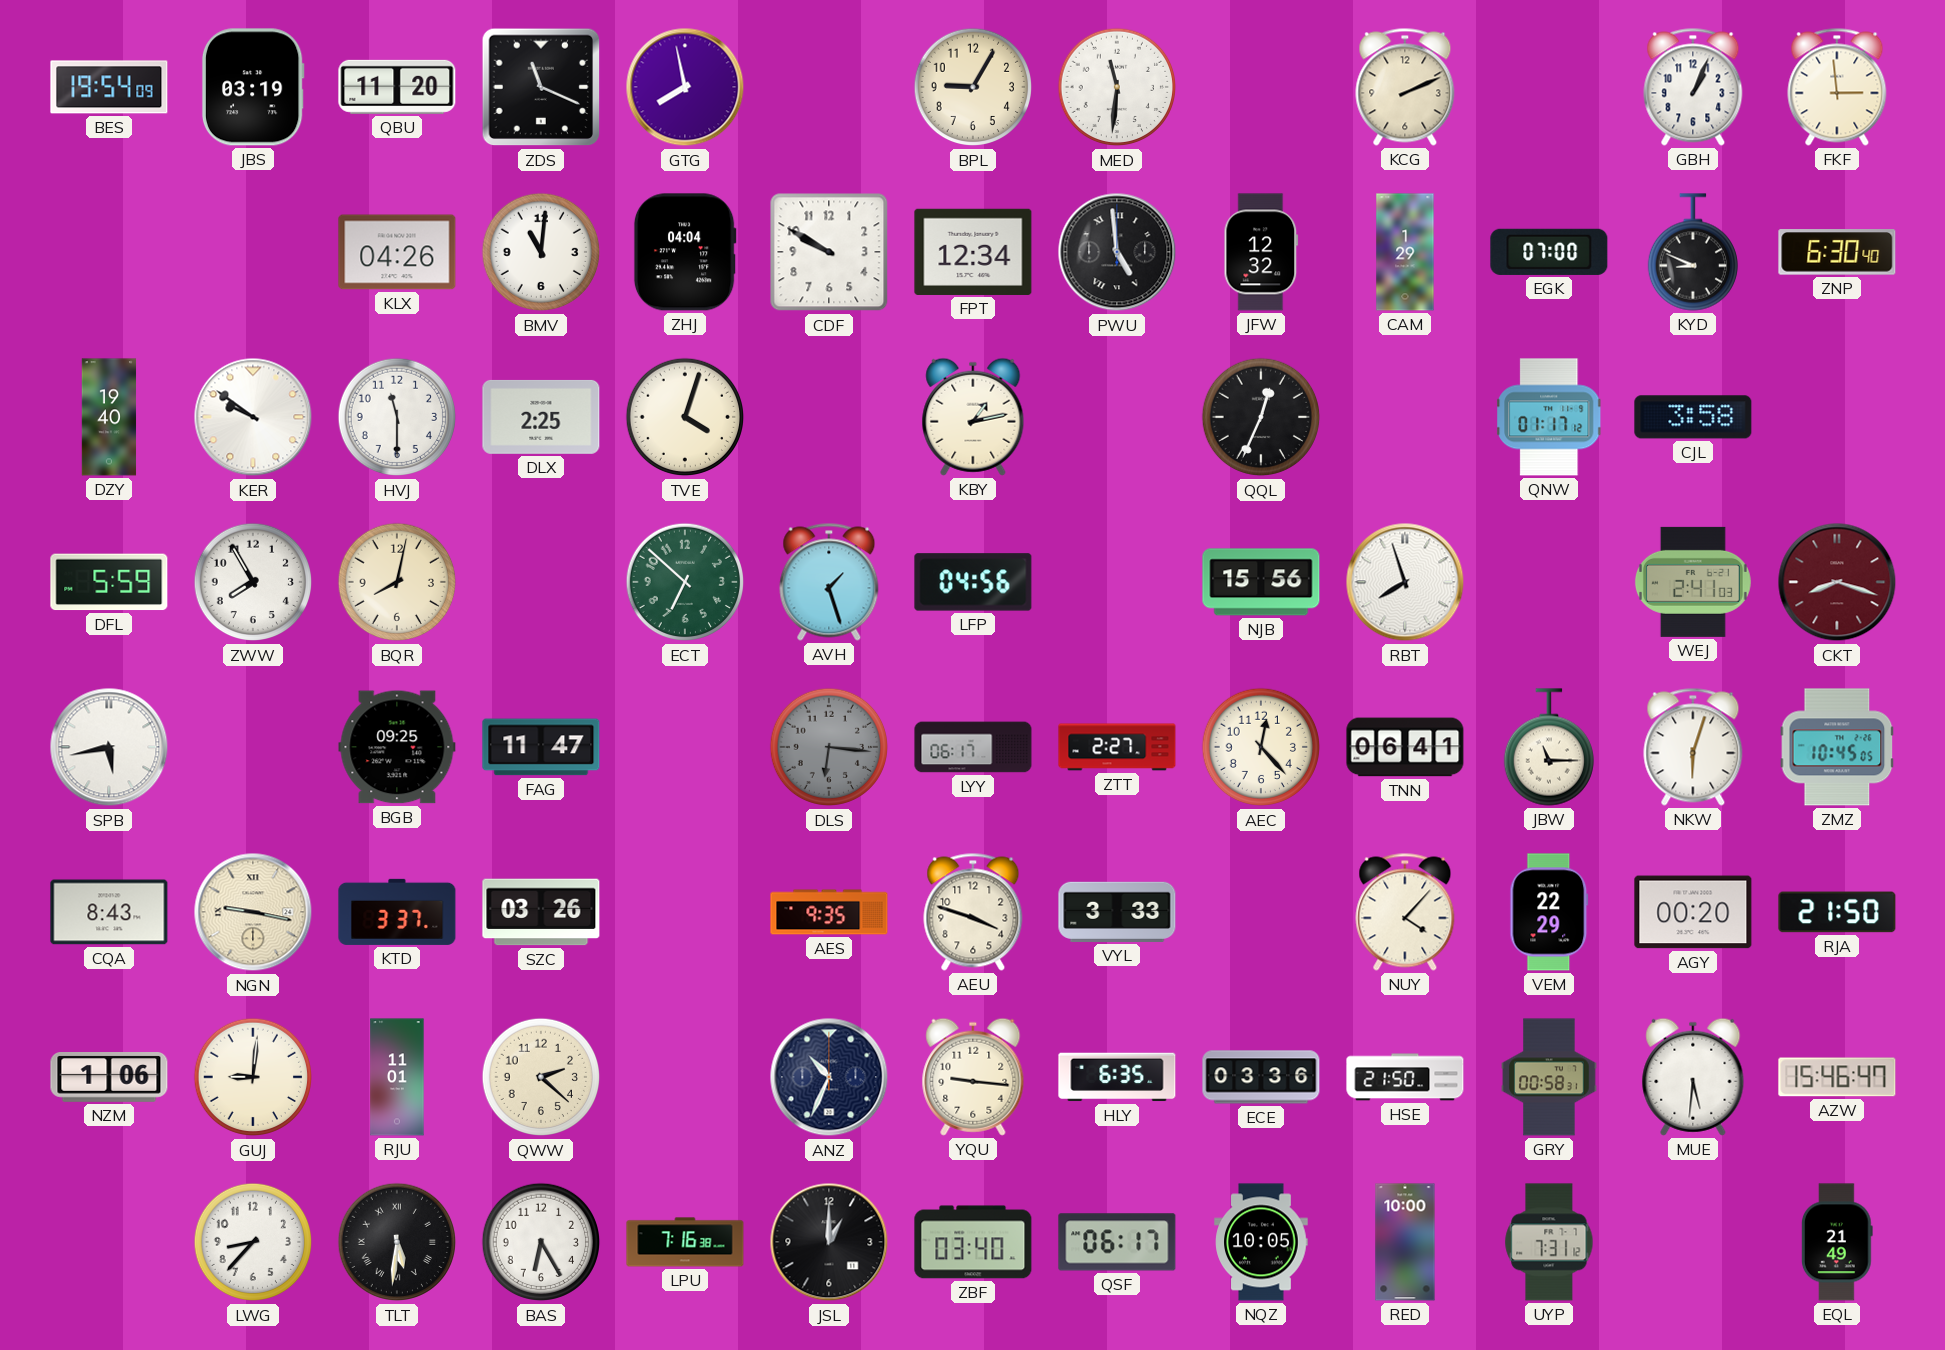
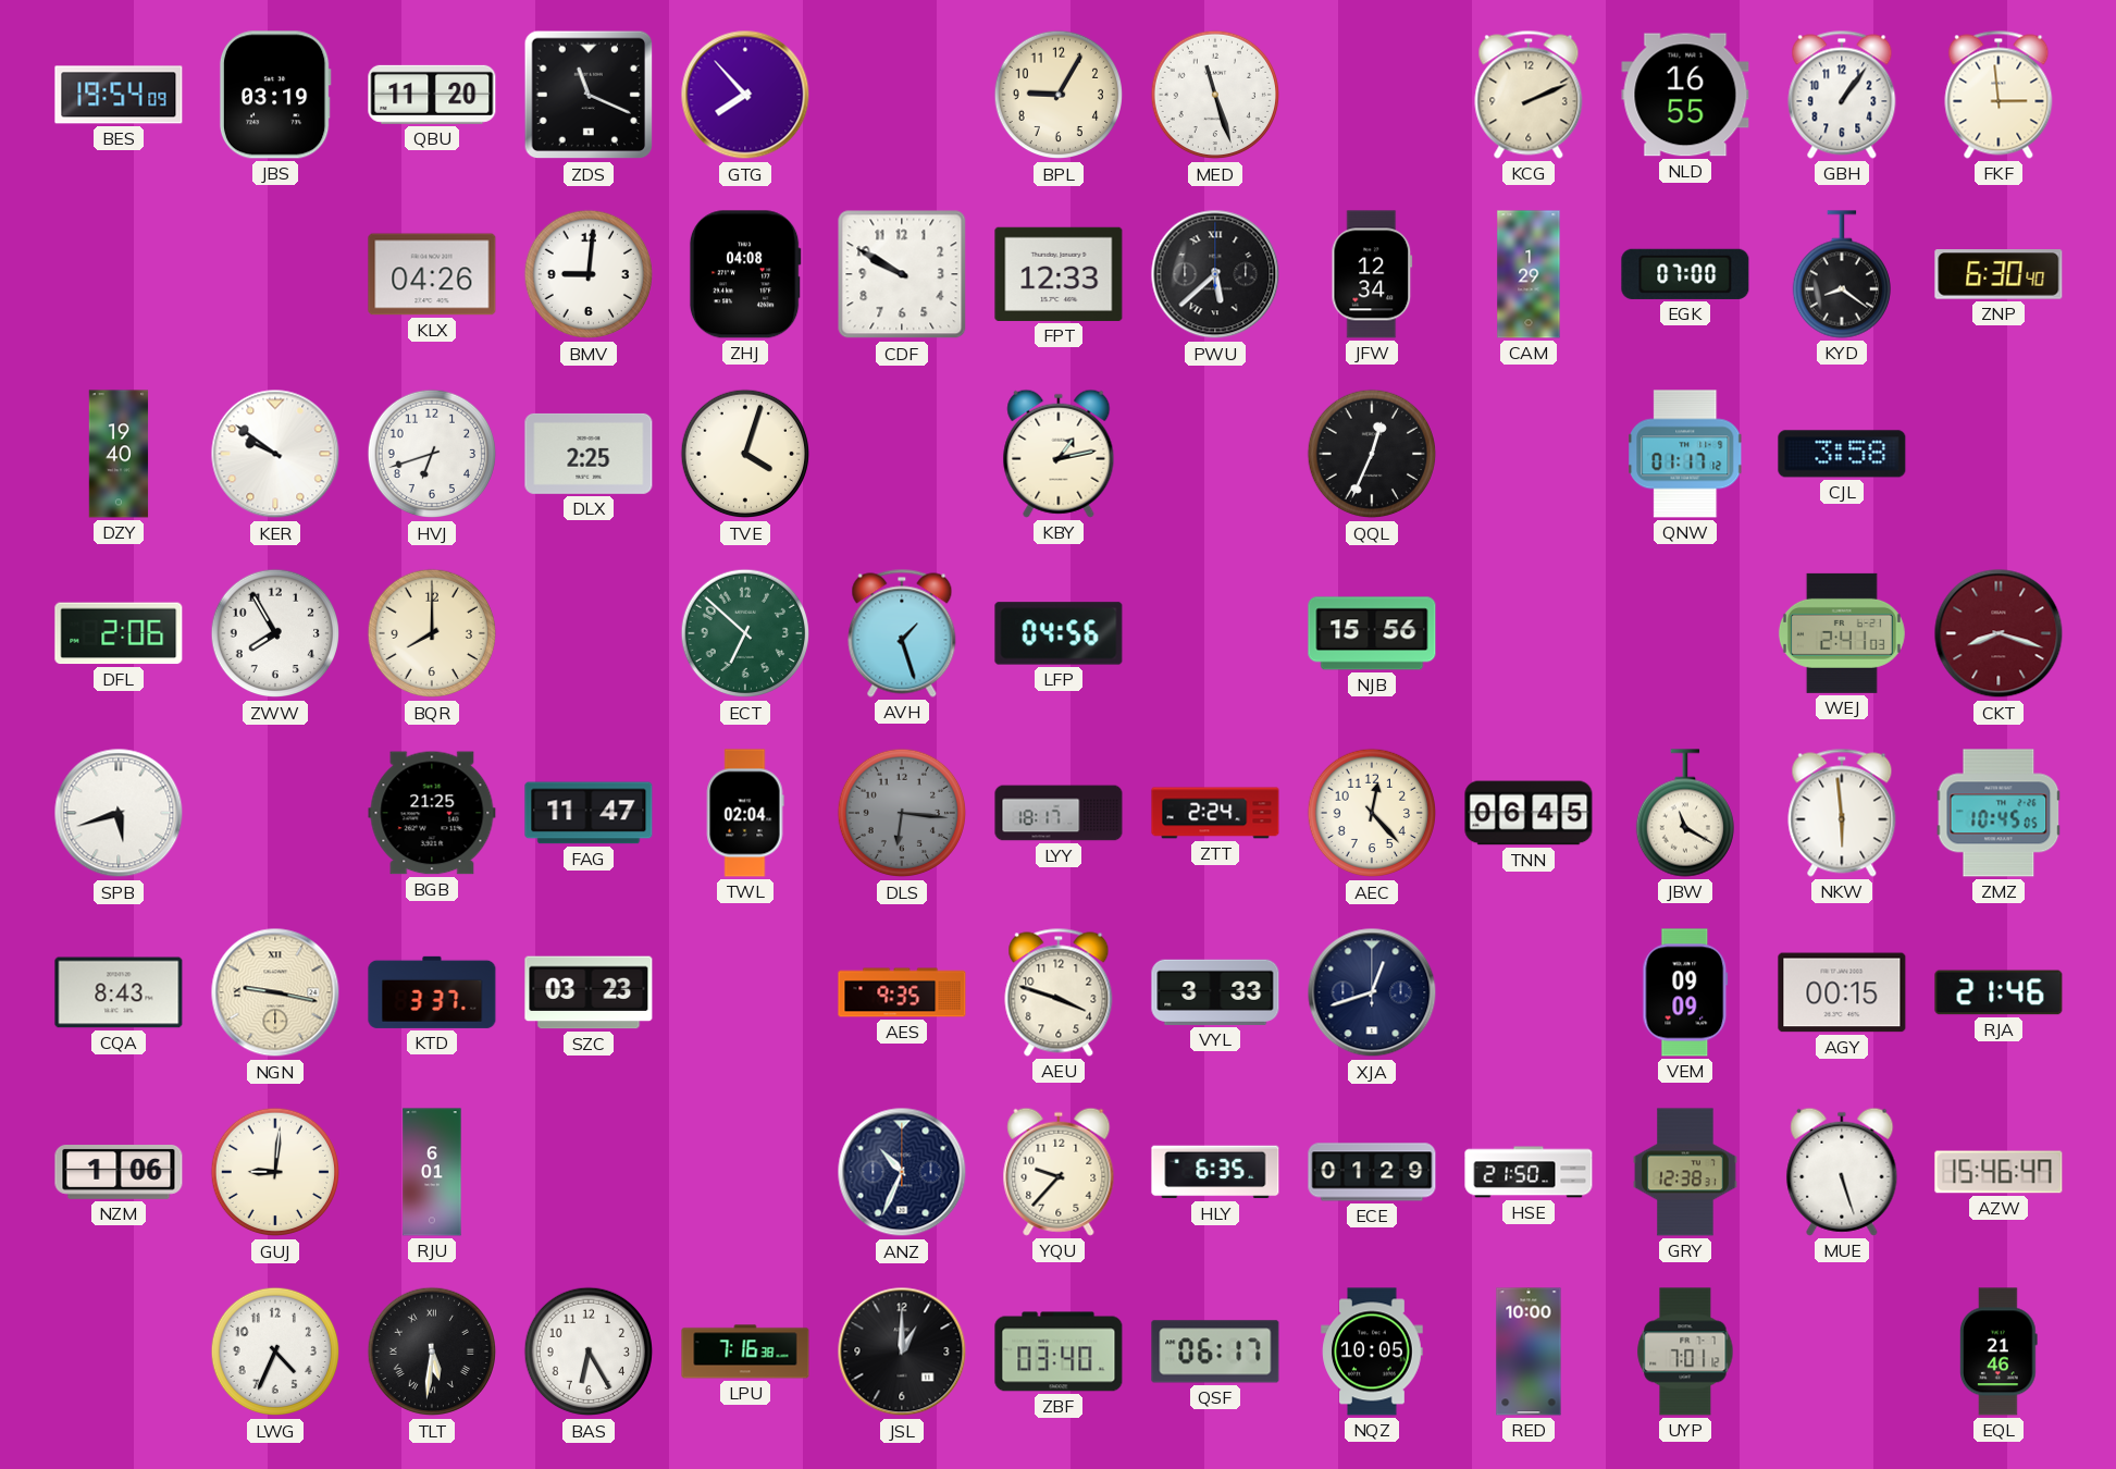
GTG: 7:58 -> 7:53
MED: 11:31 -> 11:27
NLD: none -> 16:55
GBH: 1:04 -> 1:06
BMV: 11:01 -> 9:01
ZHJ: 04:04 -> 04:08
FPT: 12:34 -> 12:33
PWU: 4:59 -> 5:38
JFW: 12:32 -> 12:34
KYD: 8:49 -> 8:21
HVJ: 11:30 -> 6:42
DFL: 5:59 -> 2:06
BQR: 8:02 -> 8:00
RBT: 7:57 -> none
SPB: 5:43 -> 5:42
BGB: 09:25 -> 21:25
TWL: none -> 02:04
LYY: 06:17 -> 18:17
ZTT: 2:27 -> 2:24
TNN: 06:41 -> 06:45
JBW: 11:15 -> 11:20
NKW: 6:03 -> 5:59
SZC: 03:26 -> 03:23
XJA: none -> 12:42
NUY: 4:07 -> none
VEM: 22:29 -> 09:09
AGY: 00:20 -> 00:15
RJA: 21:50 -> 21:46
RJU: 11:01 -> 6:01
QWW: 2:22 -> none
YQU: 9:16 -> 9:37
ECE: 03:36 -> 01:29
GRY: 00:58 -> 12:38
MUE: 5:31 -> 5:27
LWG: 8:37 -> 4:34
UYP: 7:31 -> 7:01
EQL: 21:49 -> 21:46
